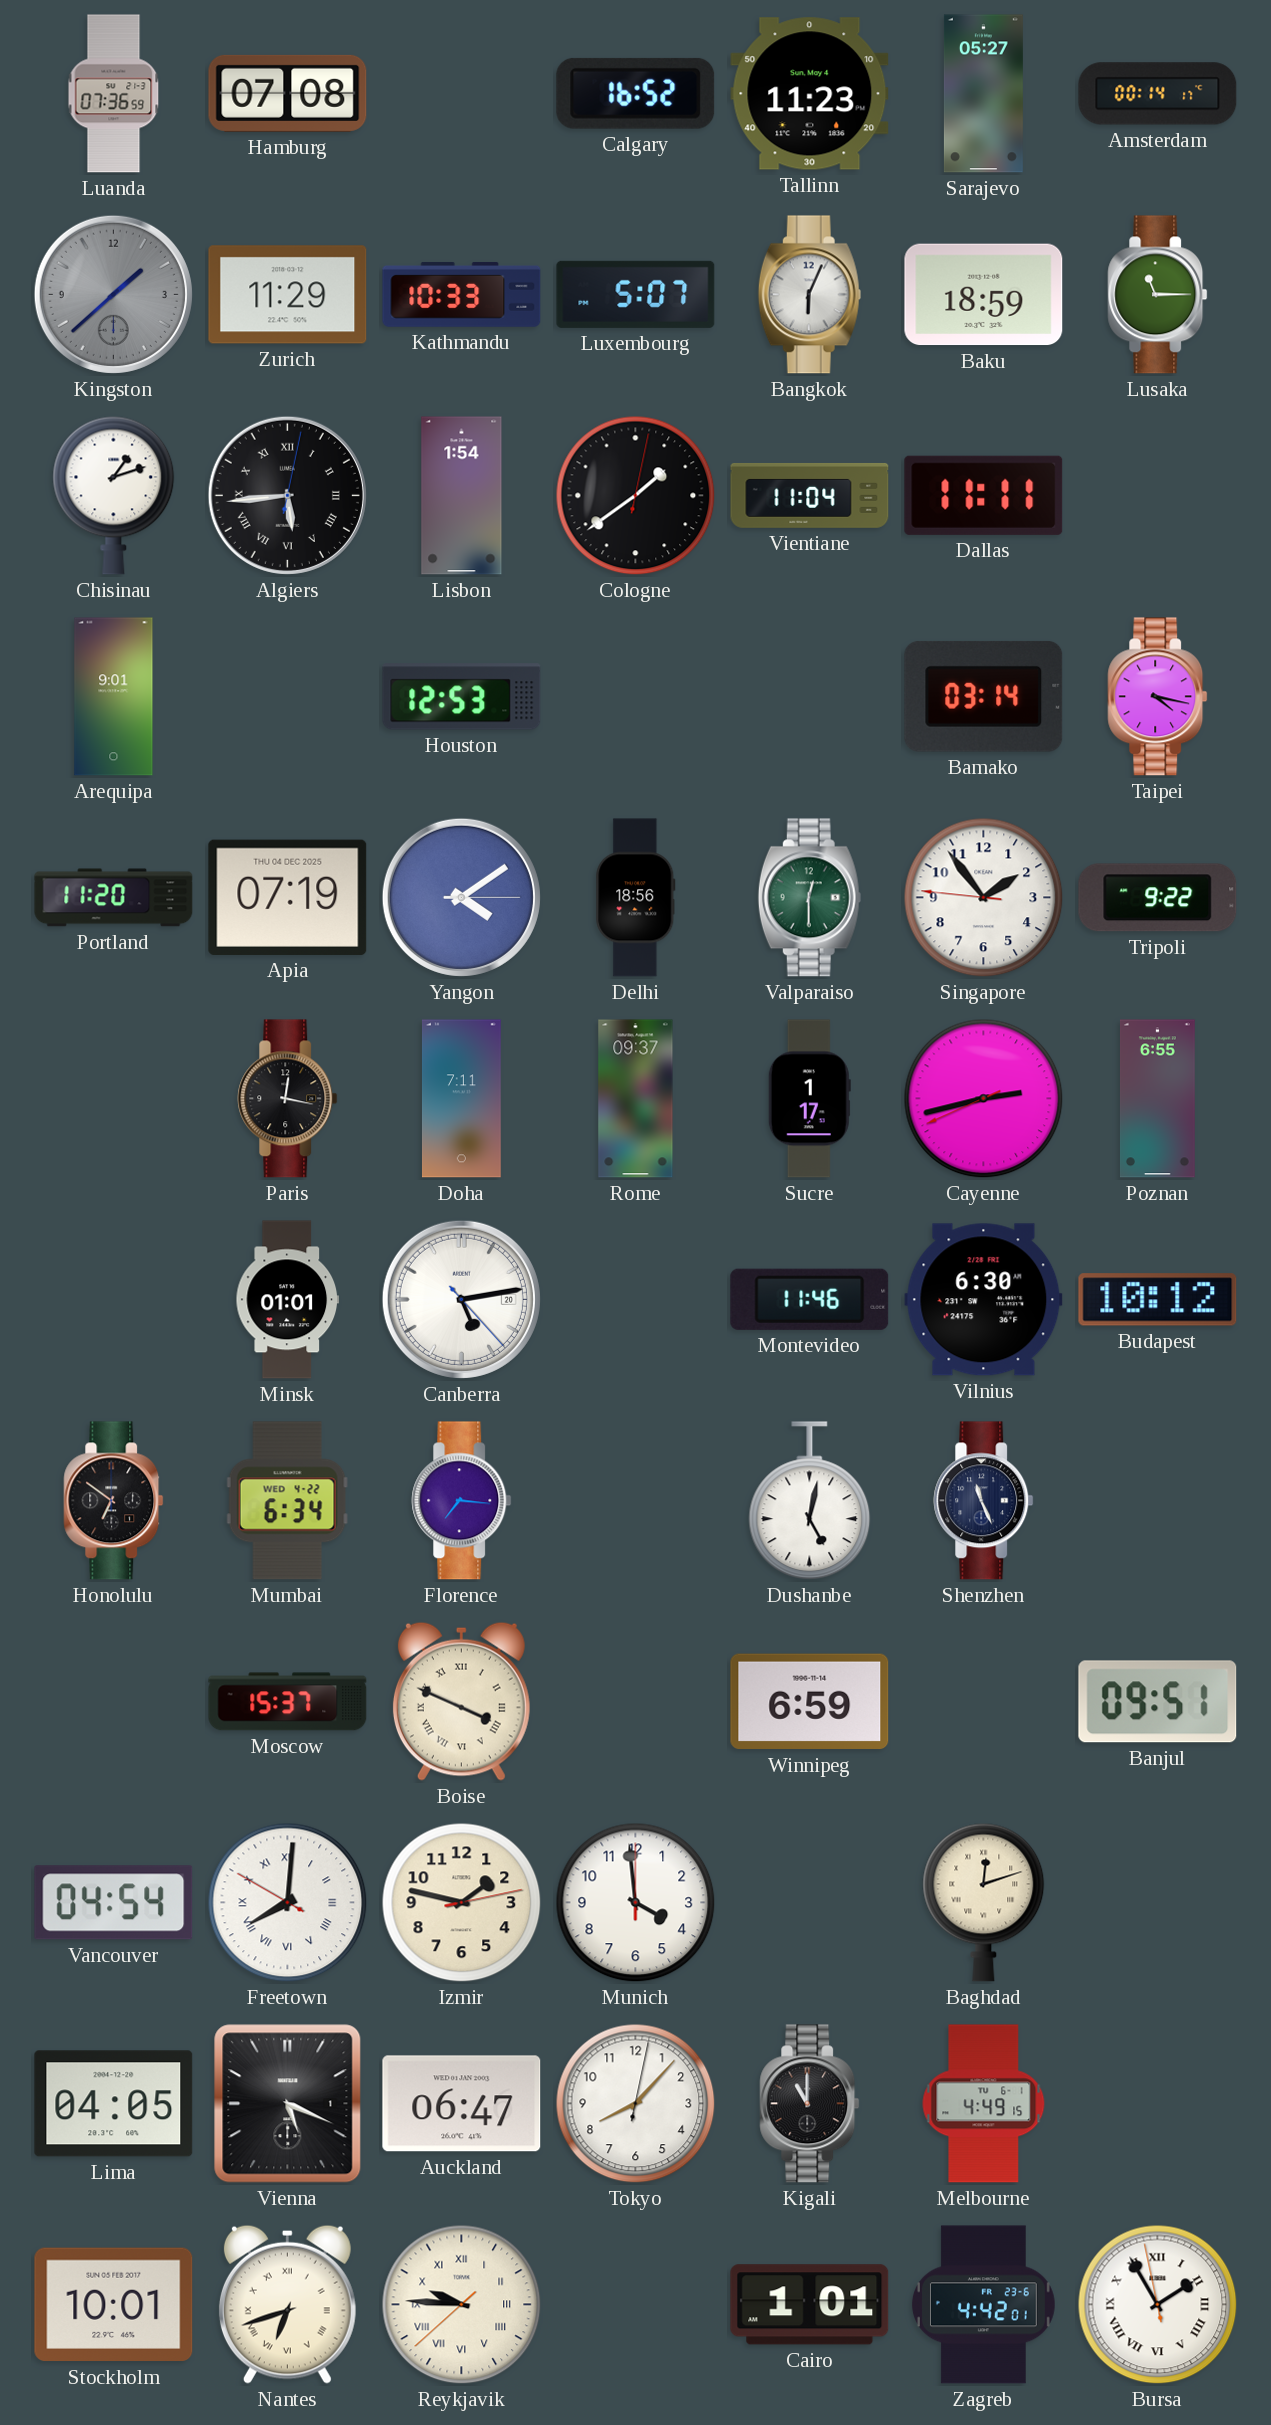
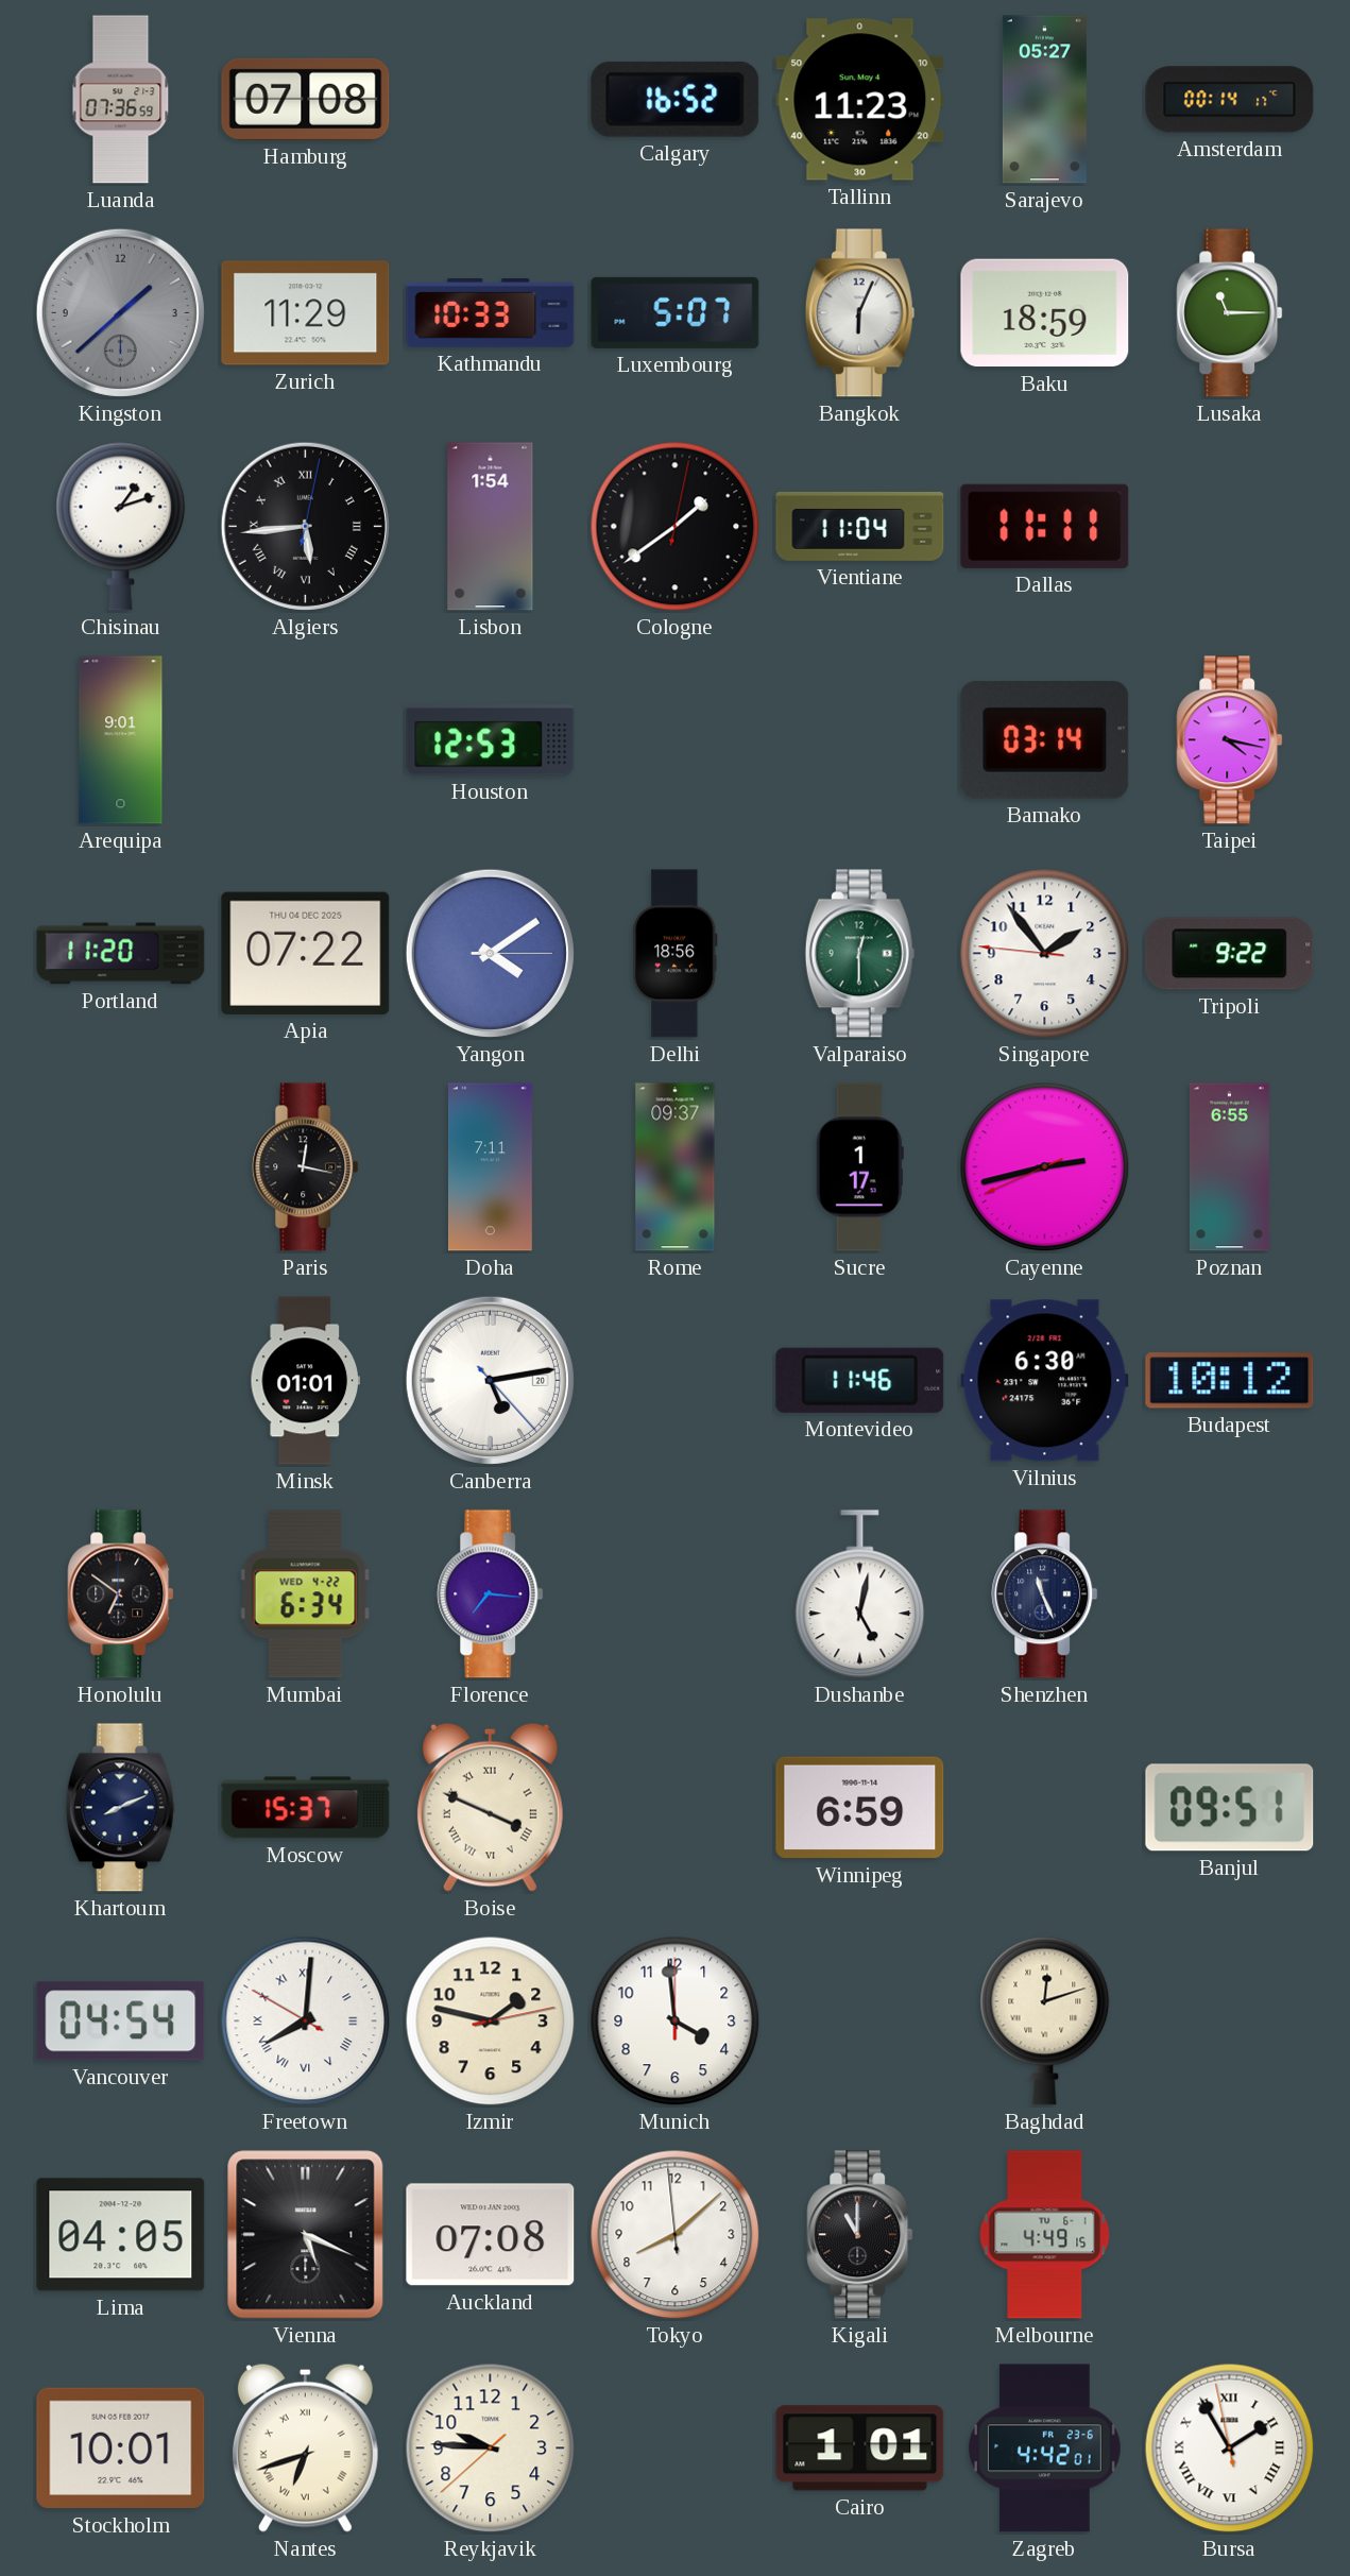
Apia: 07:19 -> 07:22
Khartoum: none -> 8:11
Auckland: 06:47 -> 07:08
Tokyo: 8:07:02 -> 8:07:59
Reykjavik numerals: Roman -> Arabic
